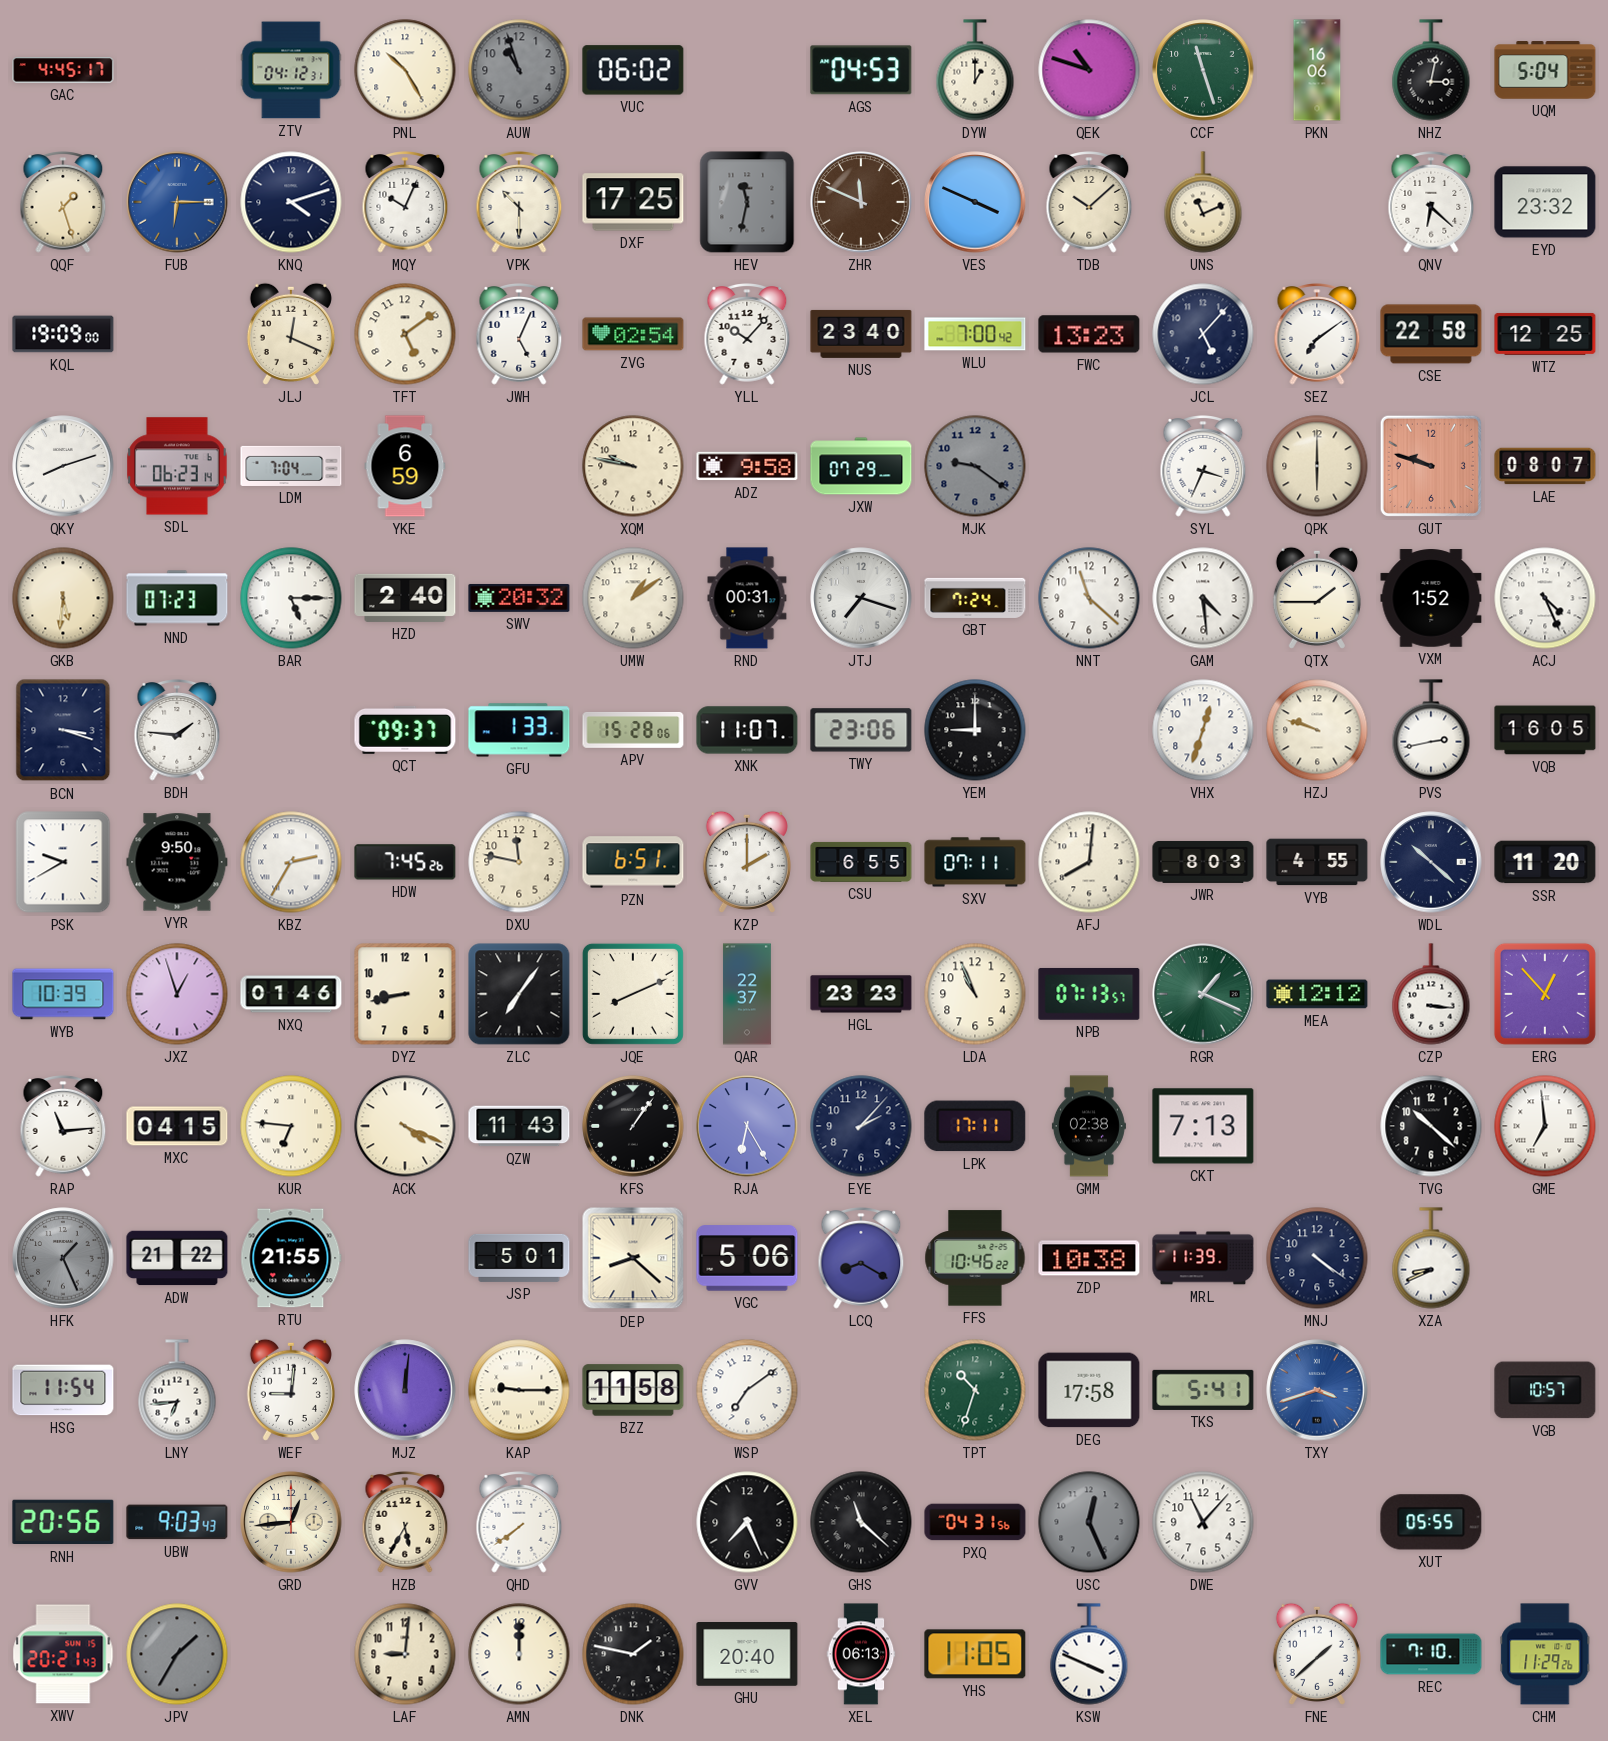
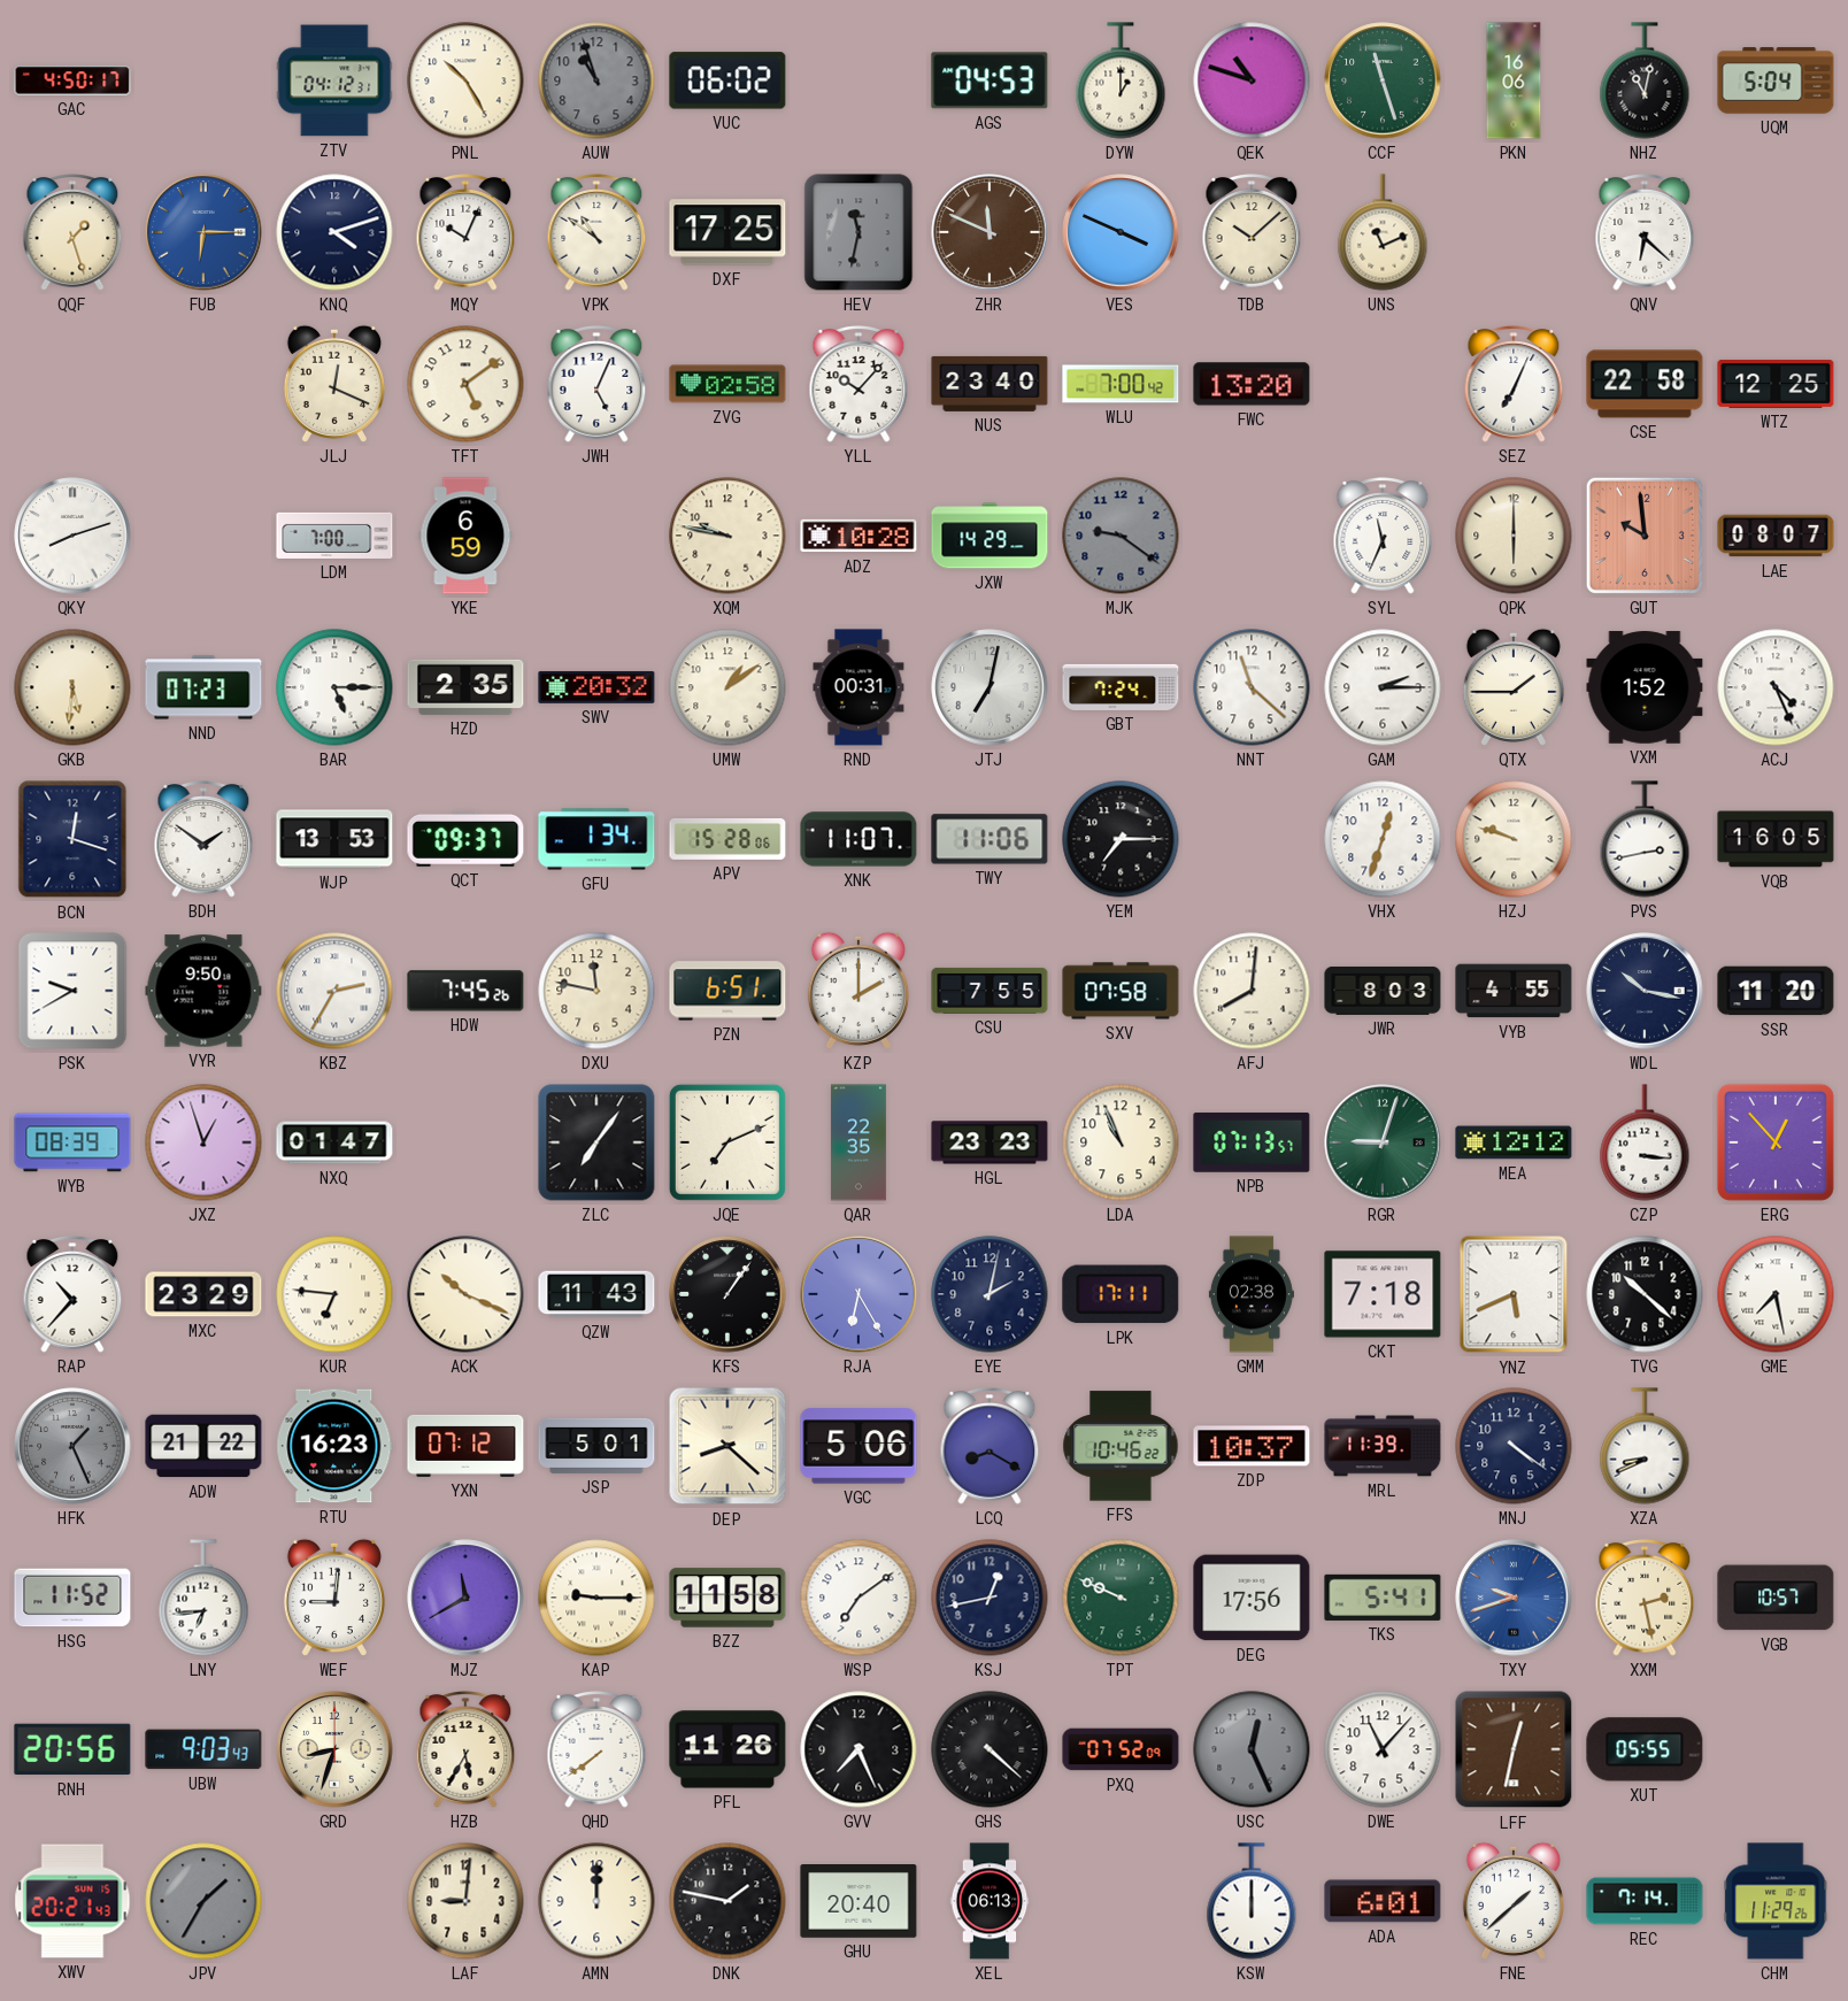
GAC: 4:45 -> 4:50
NHZ: 3:02 -> 11:02
VPK: 10:30 -> 10:51
EYD: 23:32 -> none
KQL: 19:09 -> none
ZVG: 02:54 -> 02:58
FWC: 13:23 -> 13:20
JCL: 5:07 -> none
SEZ: 7:09 -> 7:04
SDL: 06:23 -> none
LDM: 7:04 -> 7:00
ADZ: 9:58 -> 10:28
JXW: 07:29 -> 14:29
SYL: 3:34 -> 11:34
GUT: 9:48 -> 9:59
HZD: 2:40 -> 2:35
JTJ: 7:18 -> 7:02
GAM: 4:29 -> 2:15
BCN: 3:18 -> 12:18
BDH: 1:46 -> 1:51
WJP: none -> 13:53
GFU: 1:33 -> 1:34
TWY: 23:06 -> 11:06
YEM: 9:00 -> 7:15
CSU: 6:55 -> 7:55
SXV: 07:11 -> 07:58
WDL: 10:22 -> 10:17
WYB: 10:39 -> 08:39
NXQ: 01:46 -> 01:47
DYZ: 8:43 -> none
JQE: 8:11 -> 7:11
QAR: 22:37 -> 22:35
RGR: 1:19 -> 9:03
RAP: 11:14 -> 10:37
MXC: 04:15 -> 23:29
ACK: 4:19 -> 10:19
EYE: 2:07 -> 2:02
CKT: 7:13 -> 7:18
YNZ: none -> 5:41
GME: 6:59 -> 7:28
RTU: 21:55 -> 16:23
YXN: none -> 07:12
ZDP: 10:38 -> 10:37
HSG: 11:54 -> 11:52
MJZ: 12:01 -> 11:40
KSJ: none -> 12:43
TPT: 10:33 -> 9:49
DEG: 17:58 -> 17:56
TXY: 3:42 -> 9:42
XXM: none -> 2:28
GRD: 12:44 -> 8:33
PFL: none -> 11:26
GHS: 11:22 -> 4:22
PXQ: 04:31 -> 07:52
LFF: none -> 12:32
YHS: 11:05 -> none
KSW: 3:49 -> 12:00
ADA: none -> 6:01
REC: 7:10 -> 7:14
